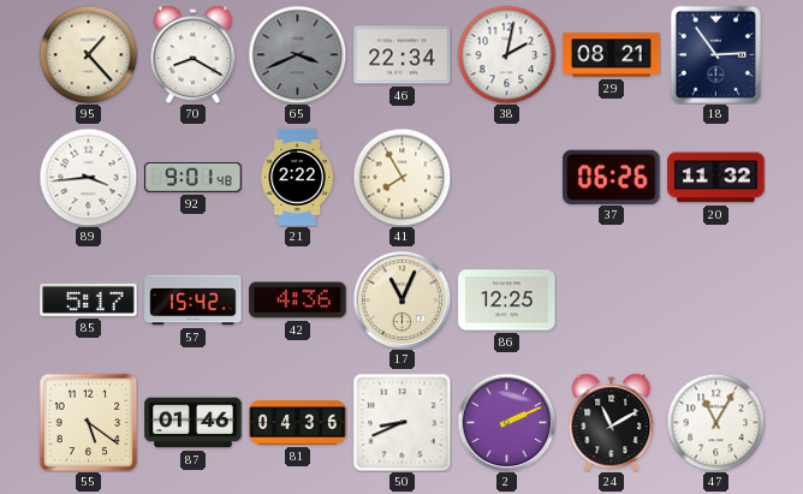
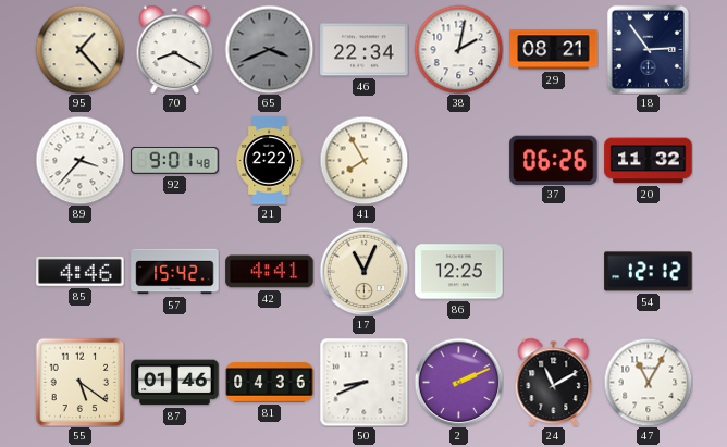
89: 3:44 -> 3:37
85: 5:17 -> 4:46
42: 4:36 -> 4:41
54: none -> 12:12
